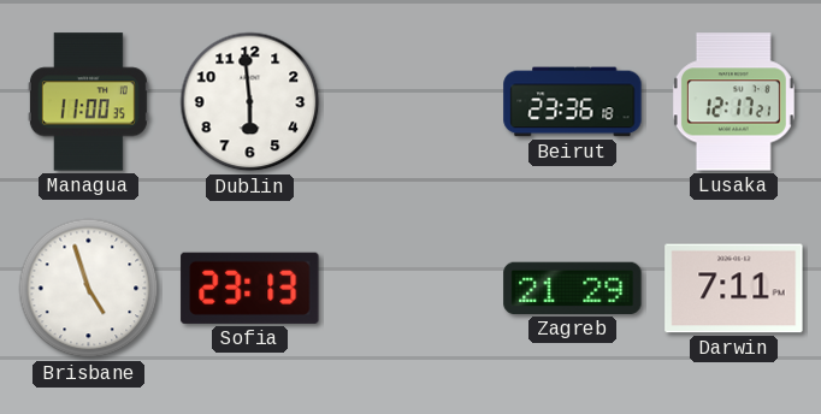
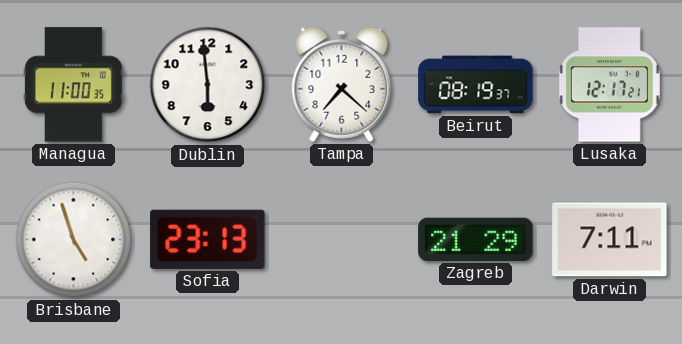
Tampa: none -> 7:22
Beirut: 23:36 -> 08:19
